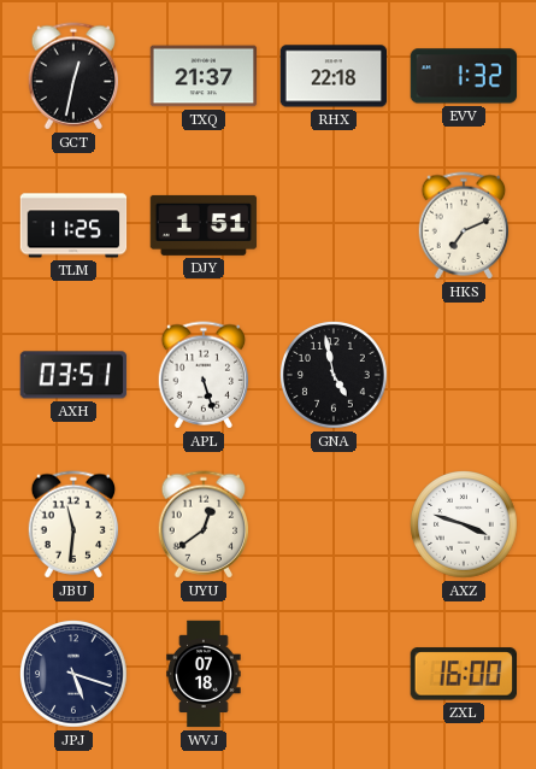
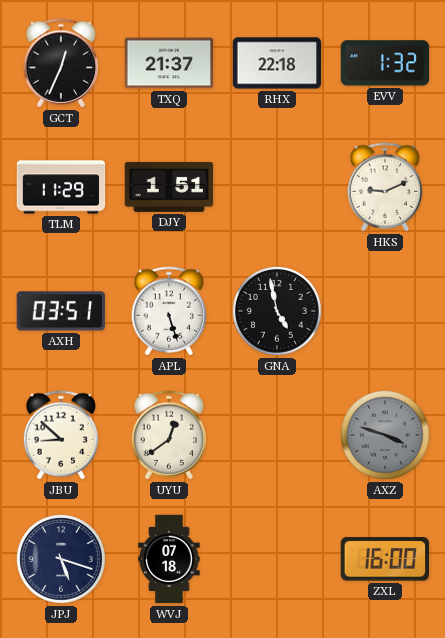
GCT: 12:32 -> 12:34
TLM: 11:25 -> 11:29
HKS: 7:11 -> 9:11
JBU: 11:31 -> 8:52
AXZ dial: white -> grey
